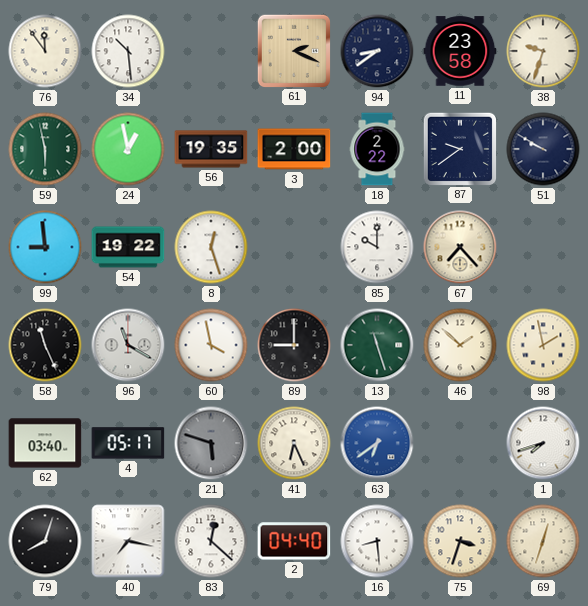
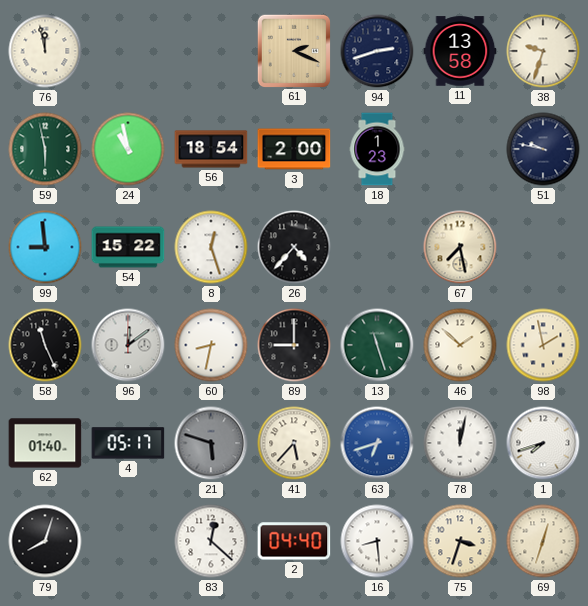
76: 11:54 -> 11:58
34: 10:29 -> none
94: 8:39 -> 2:42
11: 23:58 -> 13:58
24: 12:58 -> 10:58
56: 19:35 -> 18:54
18: 2:22 -> 1:23
87: 9:39 -> none
51: 9:50 -> 9:47
54: 19:22 -> 15:22
26: none -> 4:37
85: 10:00 -> none
67: 7:23 -> 7:28
96: 11:20 -> 12:09
60: 3:58 -> 8:32
62: 03:40 -> 01:40
41: 6:26 -> 5:37
63: 6:39 -> 6:42
78: none -> 12:02
40: 7:17 -> none
